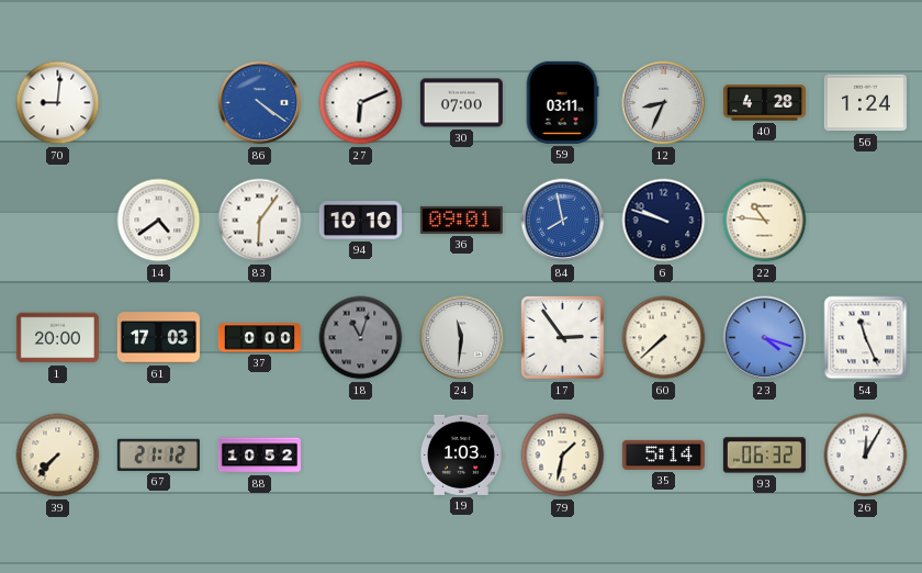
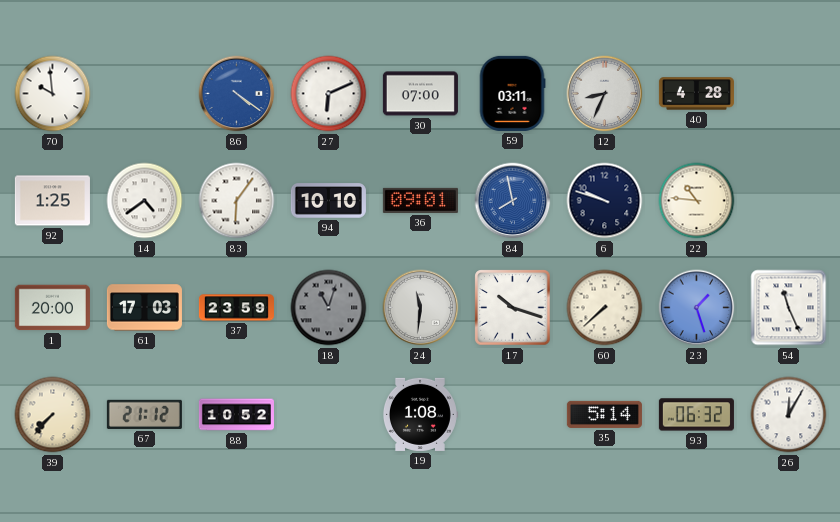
70: 9:01 -> 9:59
56: 1:24 -> none
92: none -> 1:25
37: 0:00 -> 23:59
17: 2:54 -> 10:18
23: 4:18 -> 1:27
19: 1:03 -> 1:08
79: 1:32 -> none
